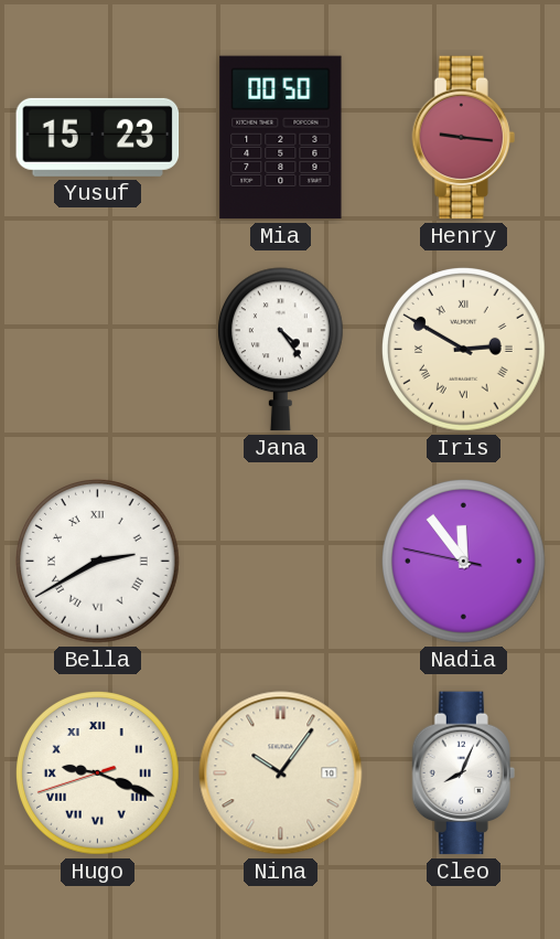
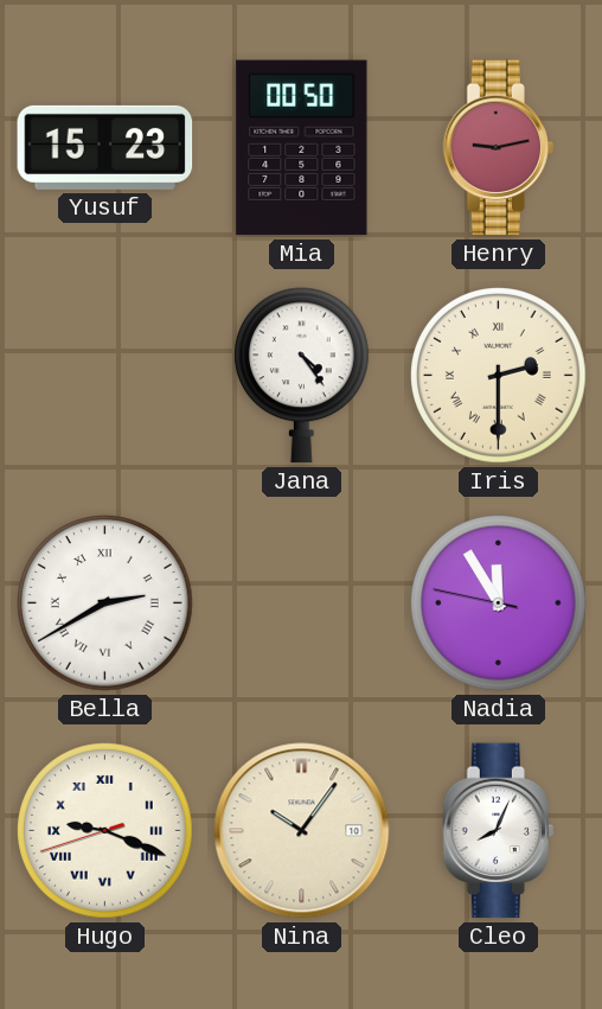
Henry: 9:16 -> 9:13
Iris: 2:50 -> 2:30
Nadia: 11:53 -> 11:54
